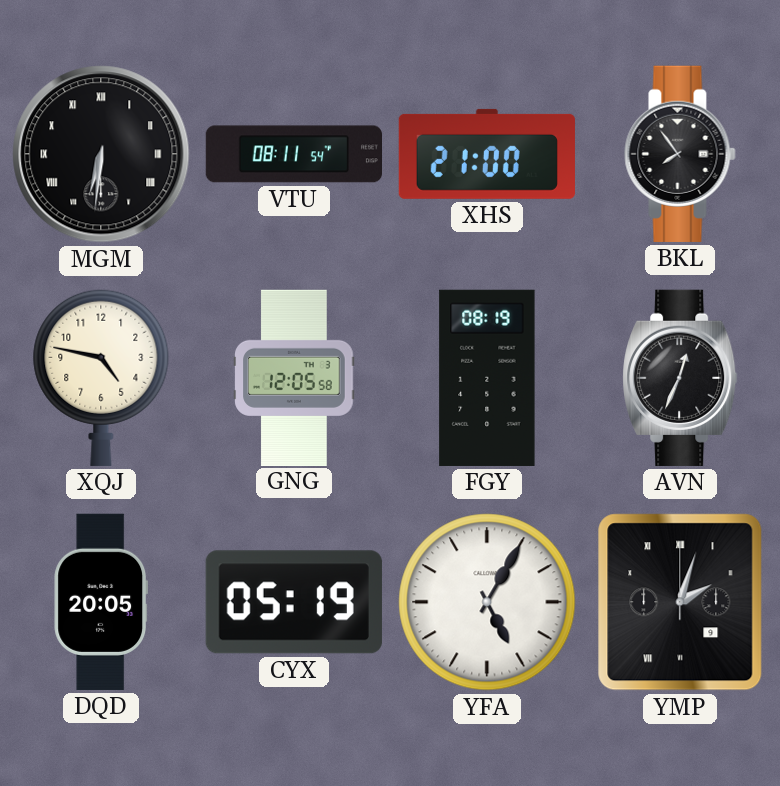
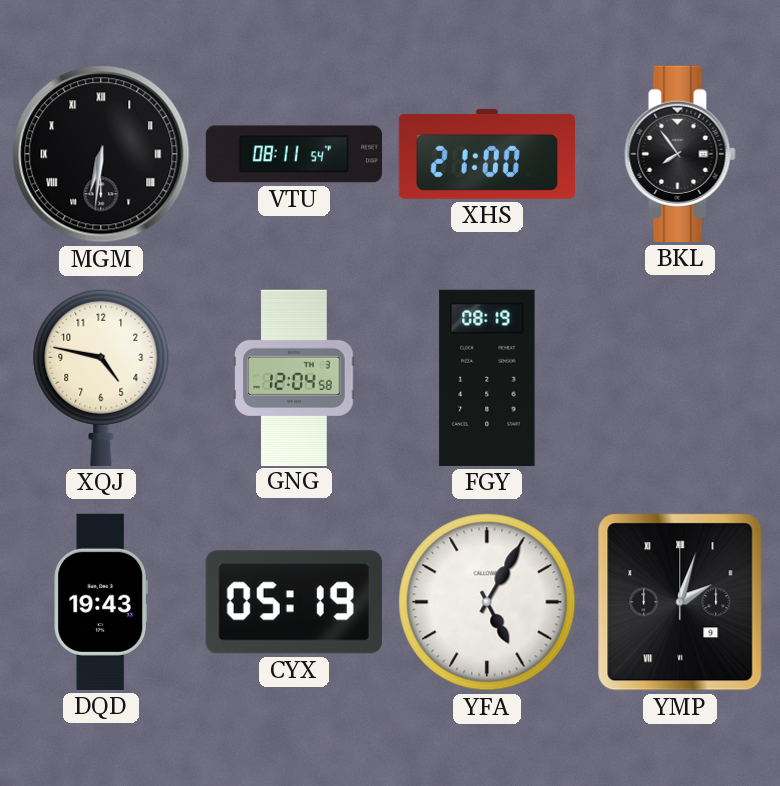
GNG: 12:05 -> 12:04
AVN: 12:34 -> none
DQD: 20:05 -> 19:43
